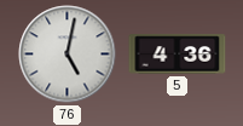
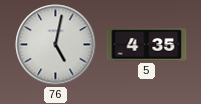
5: 4:36 -> 4:35
